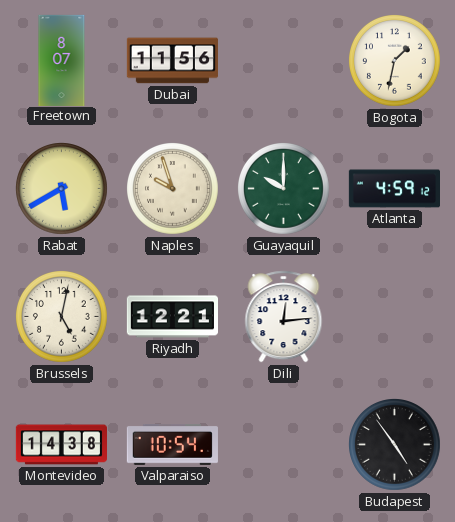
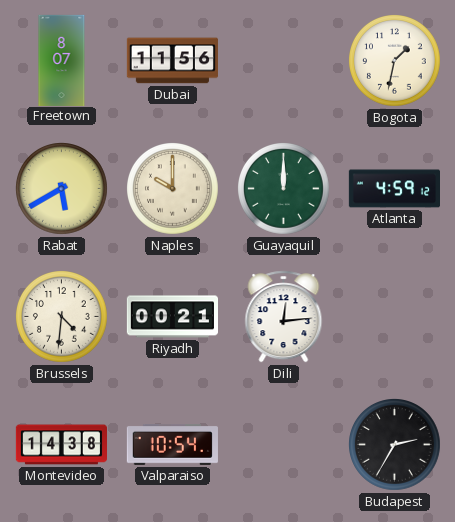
Naples: 9:57 -> 10:00
Guayaquil: 10:00 -> 12:00
Brussels: 5:02 -> 4:31
Riyadh: 12:21 -> 00:21
Budapest: 4:54 -> 2:35
